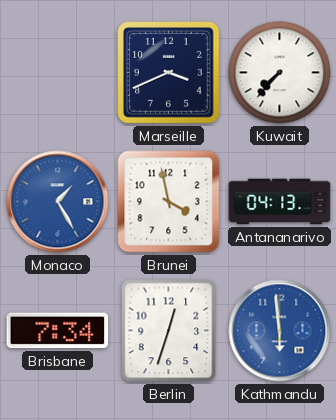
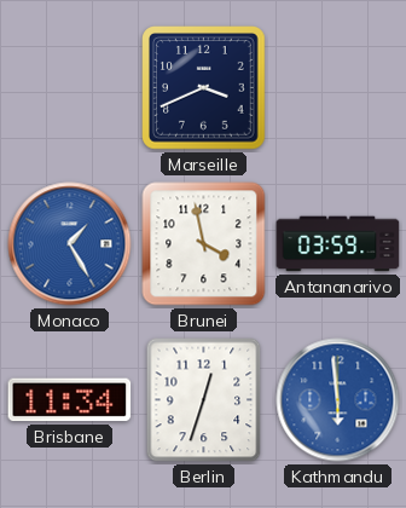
Kuwait: 7:37 -> none
Antananarivo: 04:13 -> 03:59
Brisbane: 7:34 -> 11:34
